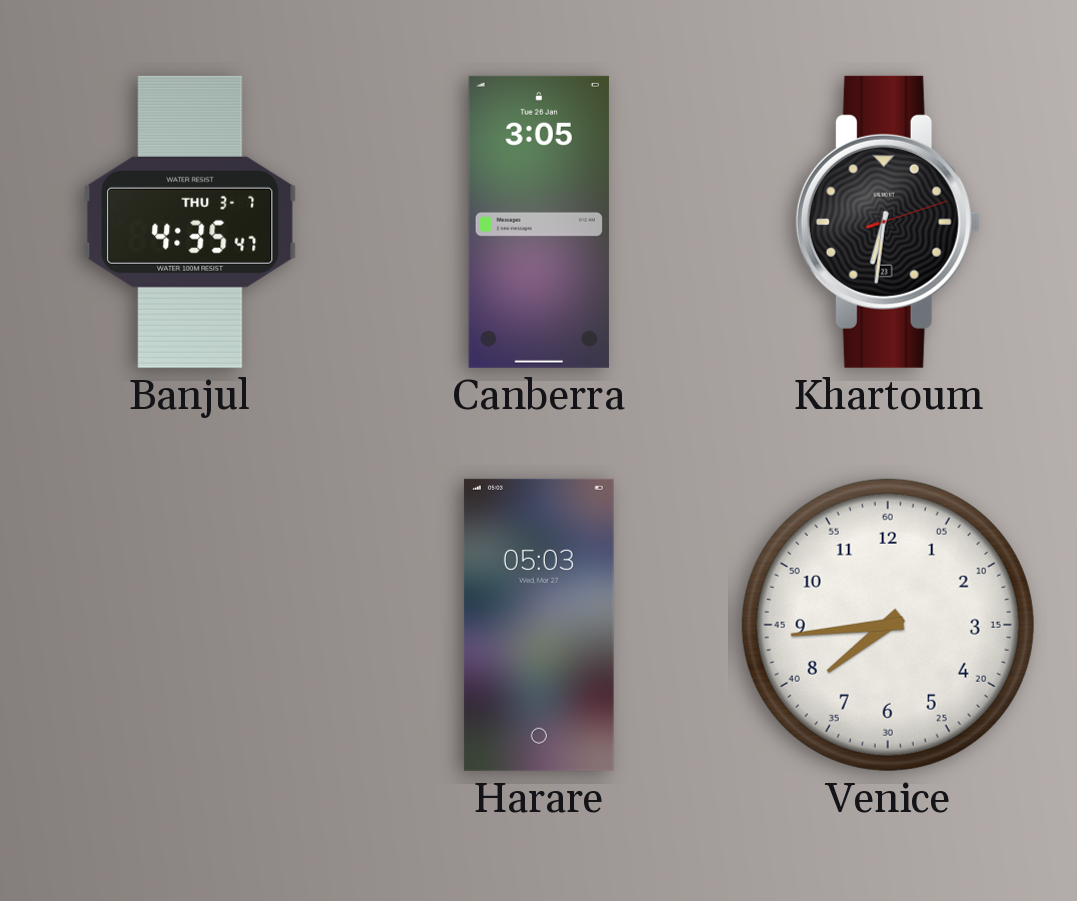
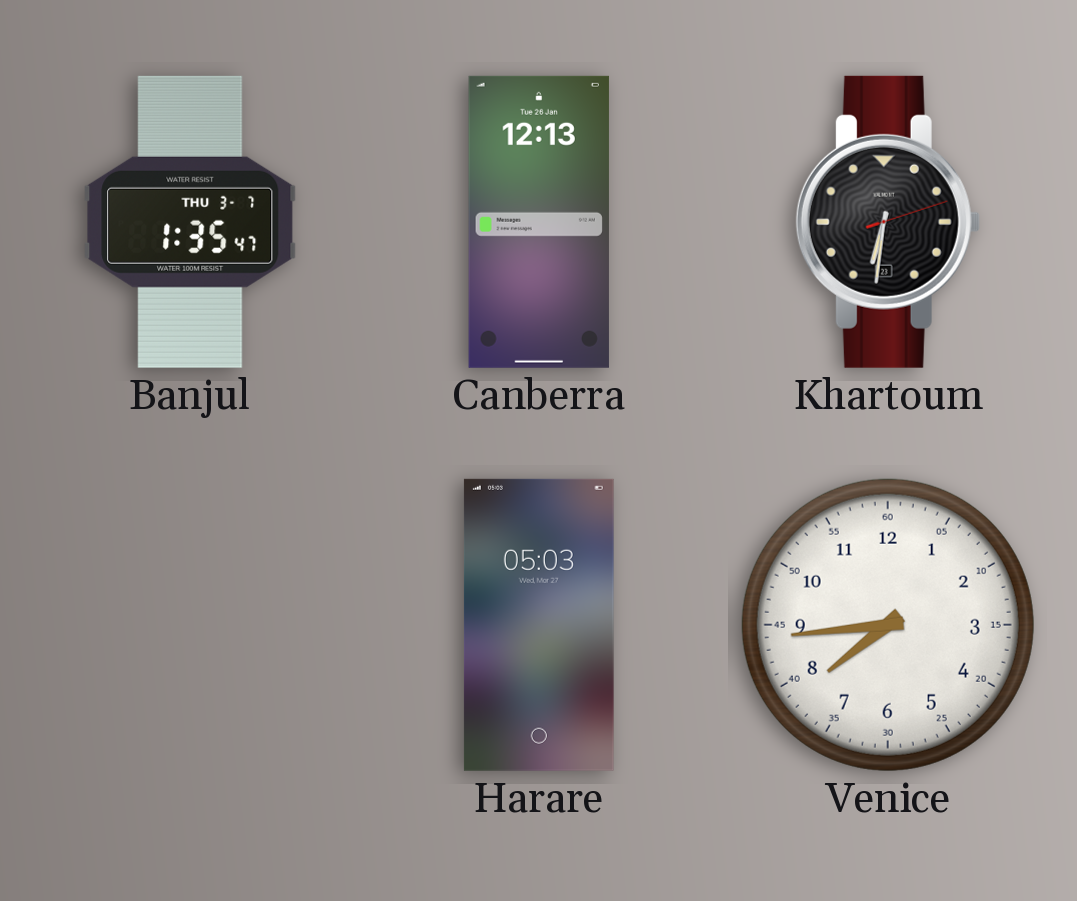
Banjul: 4:35 -> 1:35
Canberra: 3:05 -> 12:13
